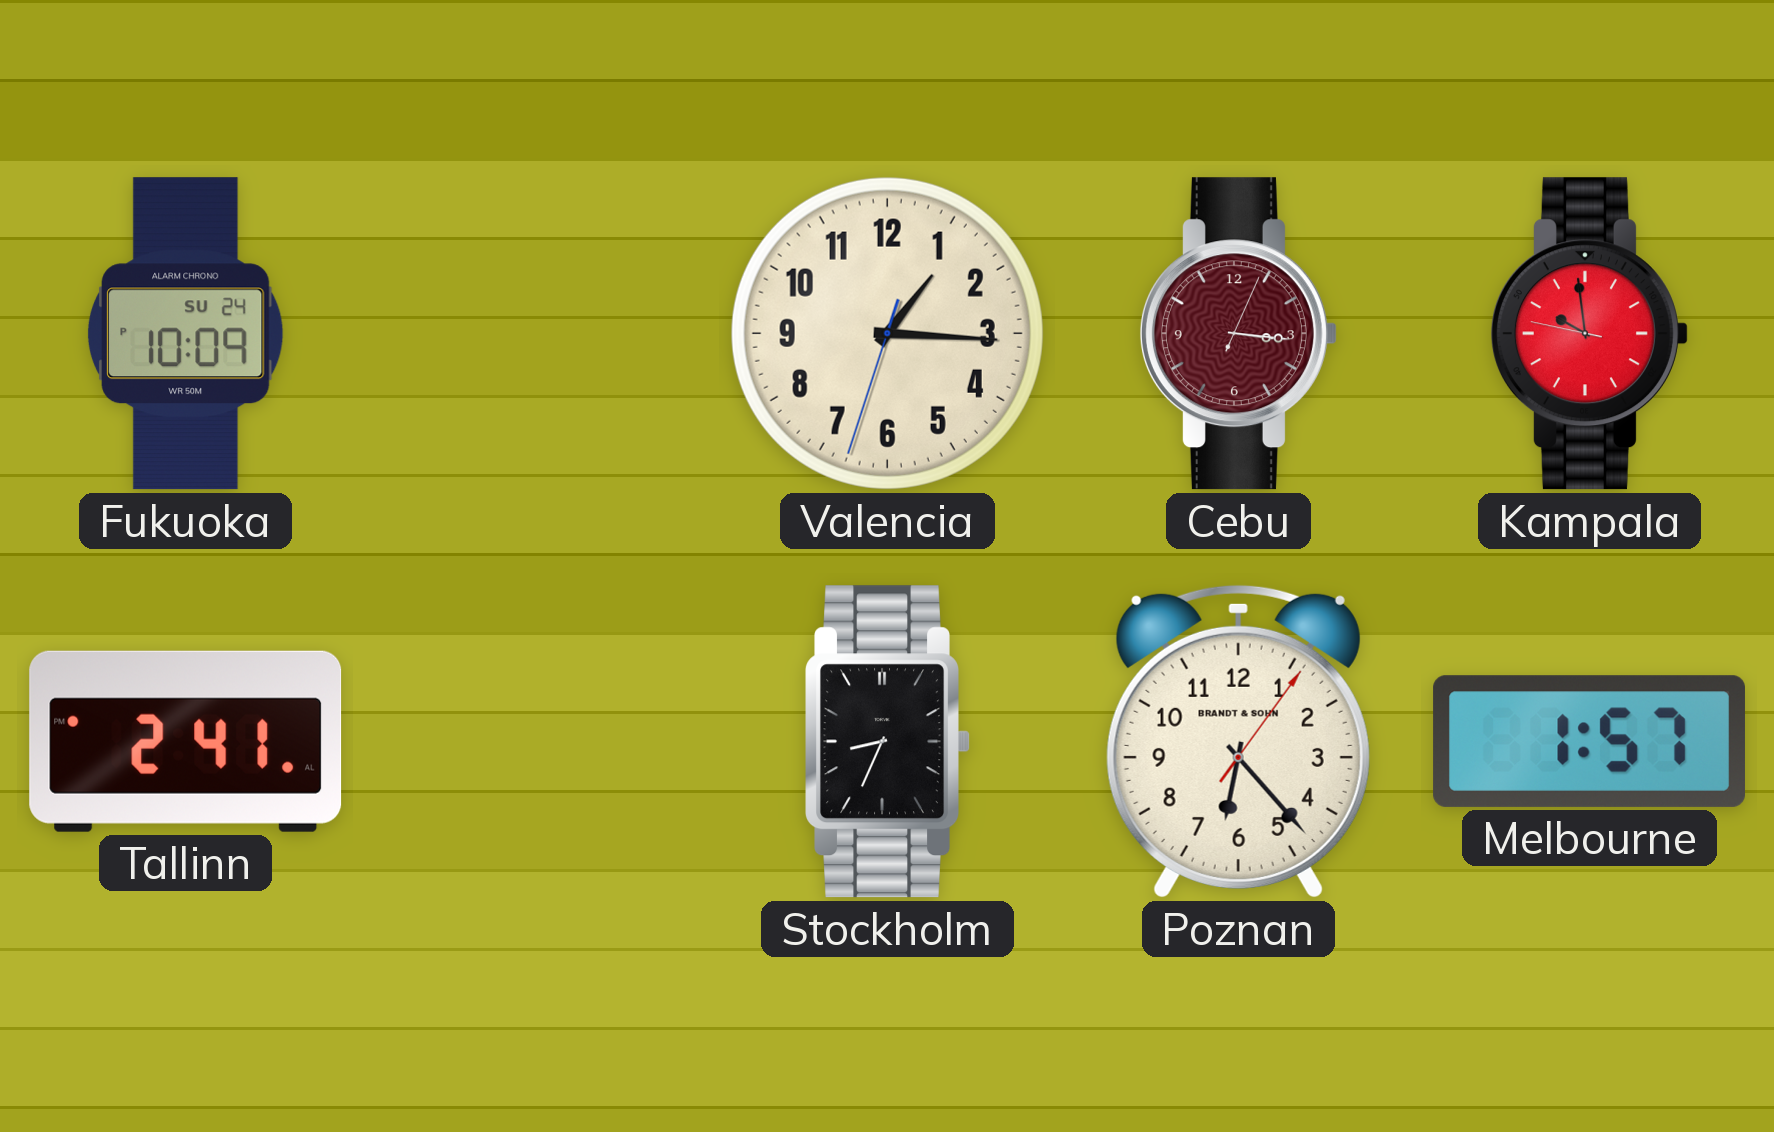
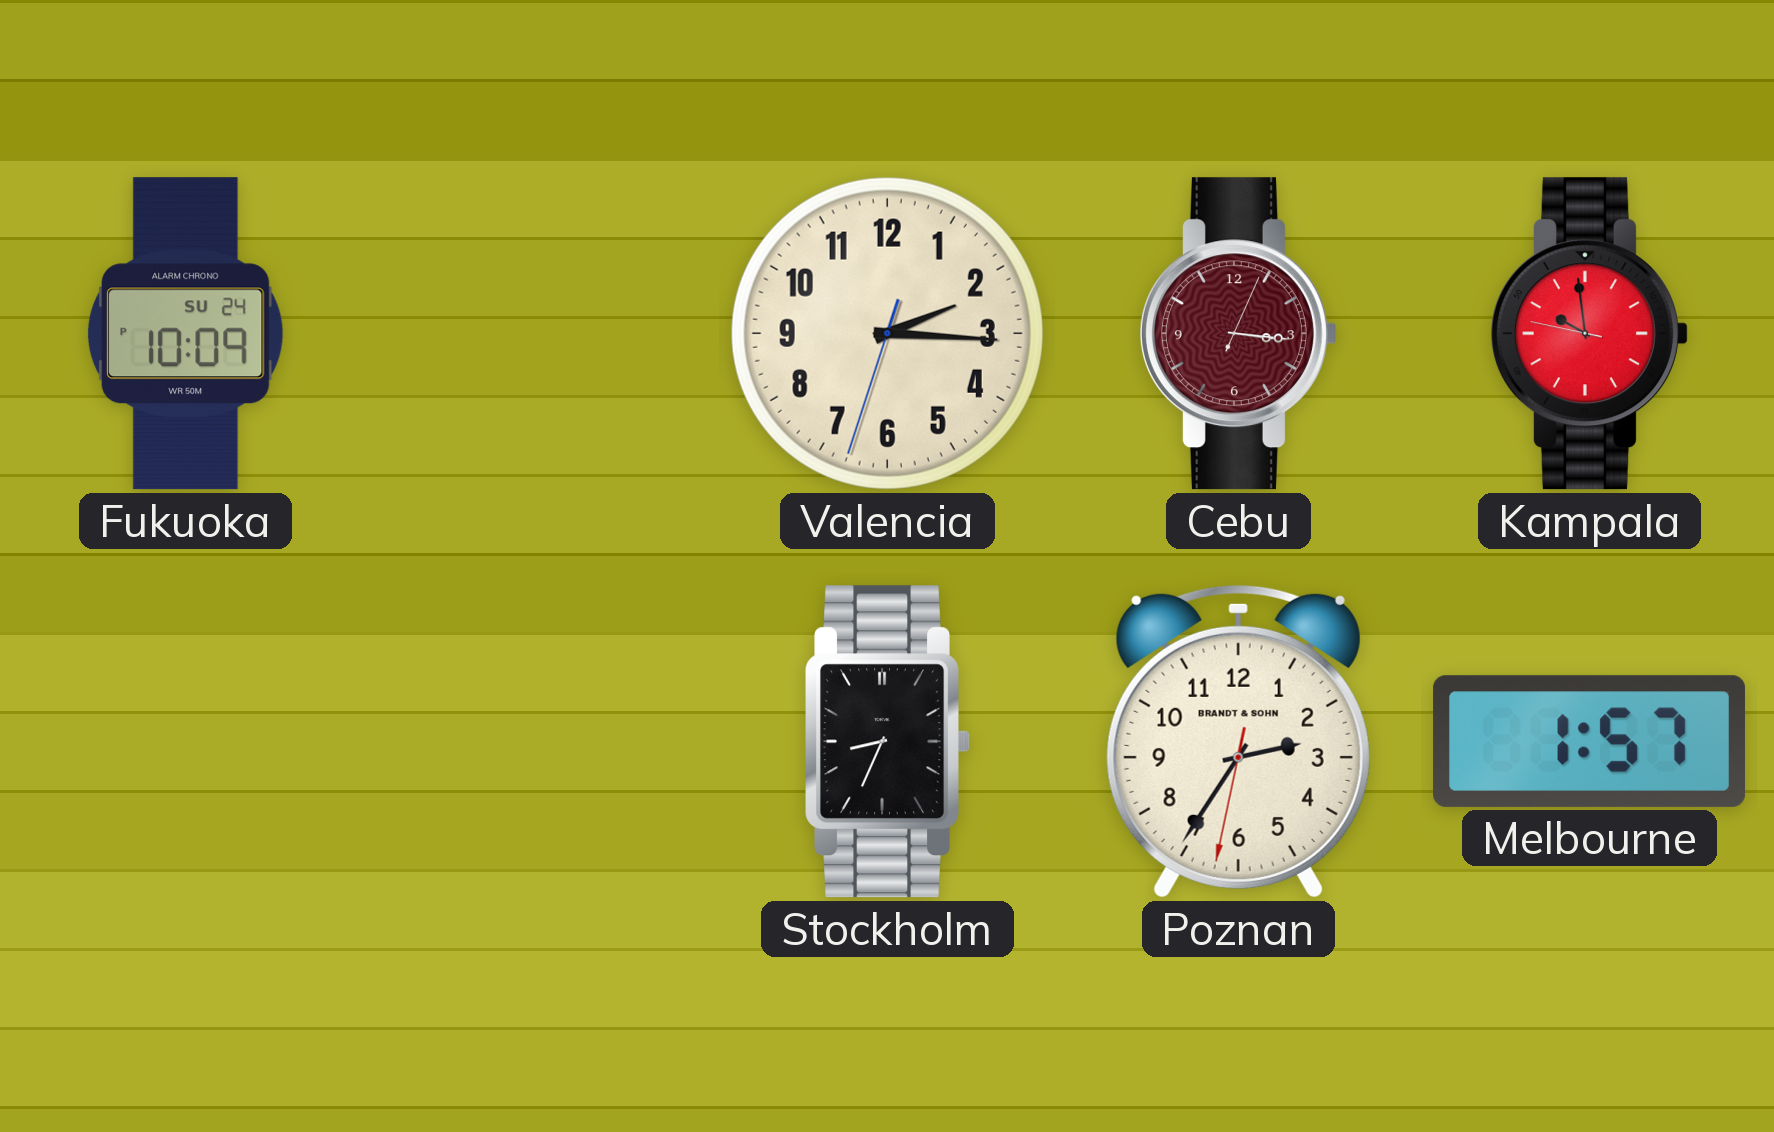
Valencia: 1:15 -> 2:15
Tallinn: 2:41 -> none
Poznan: 6:23 -> 2:35
